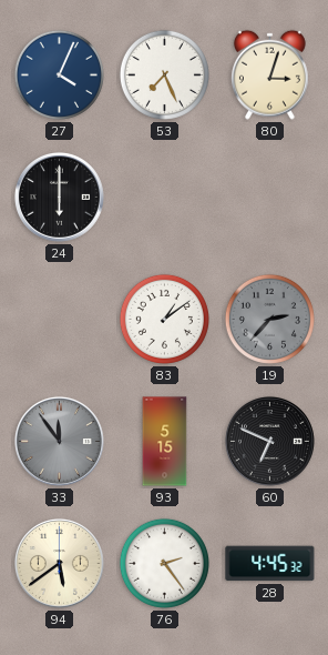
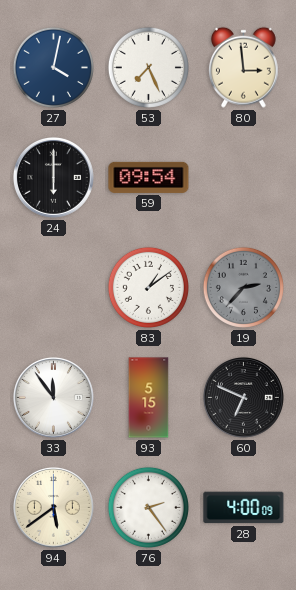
27: 4:04 -> 4:02
80: 3:03 -> 2:59
59: none -> 09:54
33 dial: grey -> white
28: 4:45 -> 4:00
